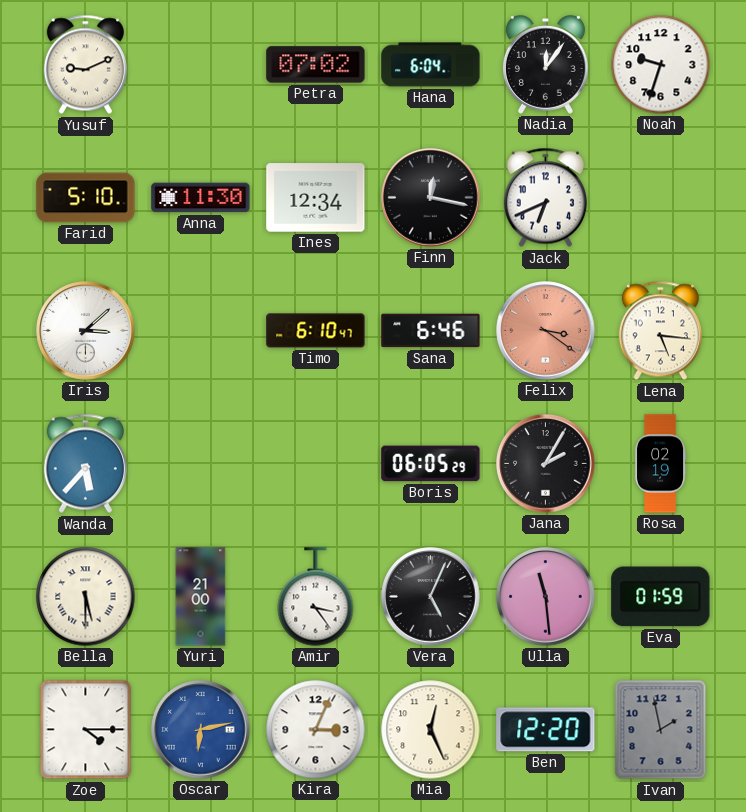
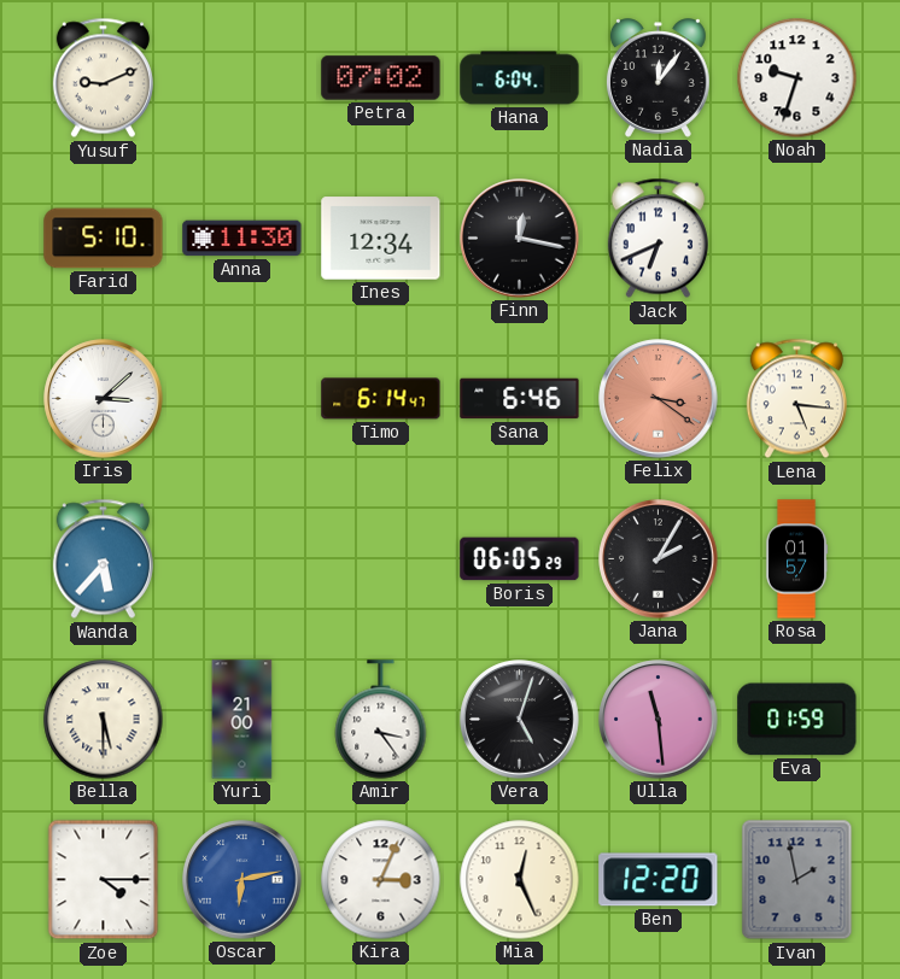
Timo: 6:10 -> 6:14
Rosa: 02:19 -> 01:57
Vera: 5:04 -> 5:03
